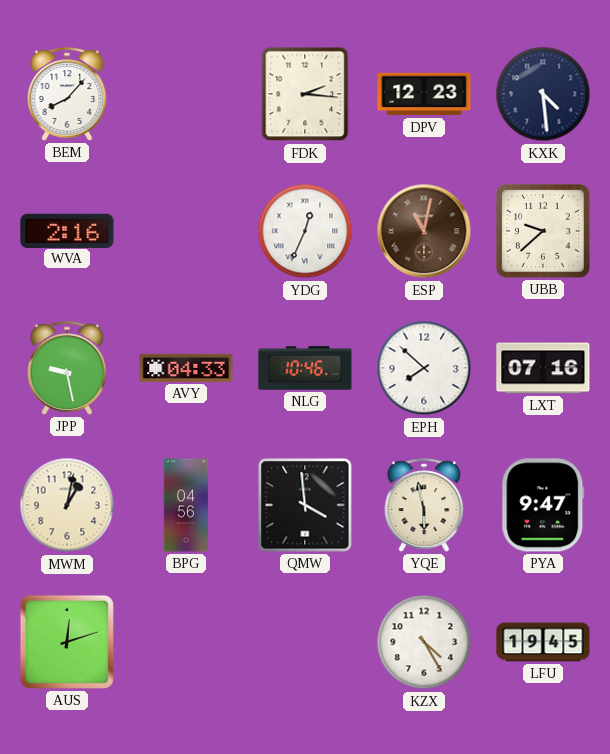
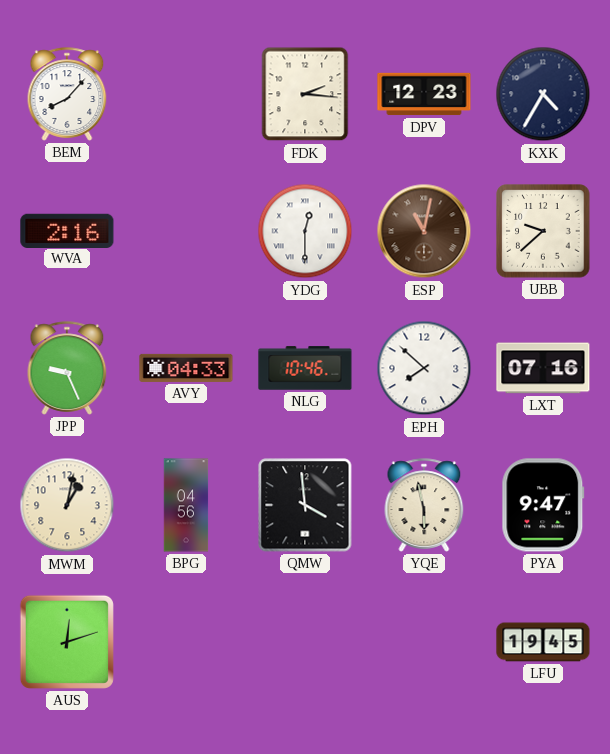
KXK: 4:29 -> 4:35
YDG: 12:34 -> 12:30
JPP: 9:28 -> 9:26
KZX: 4:25 -> none
